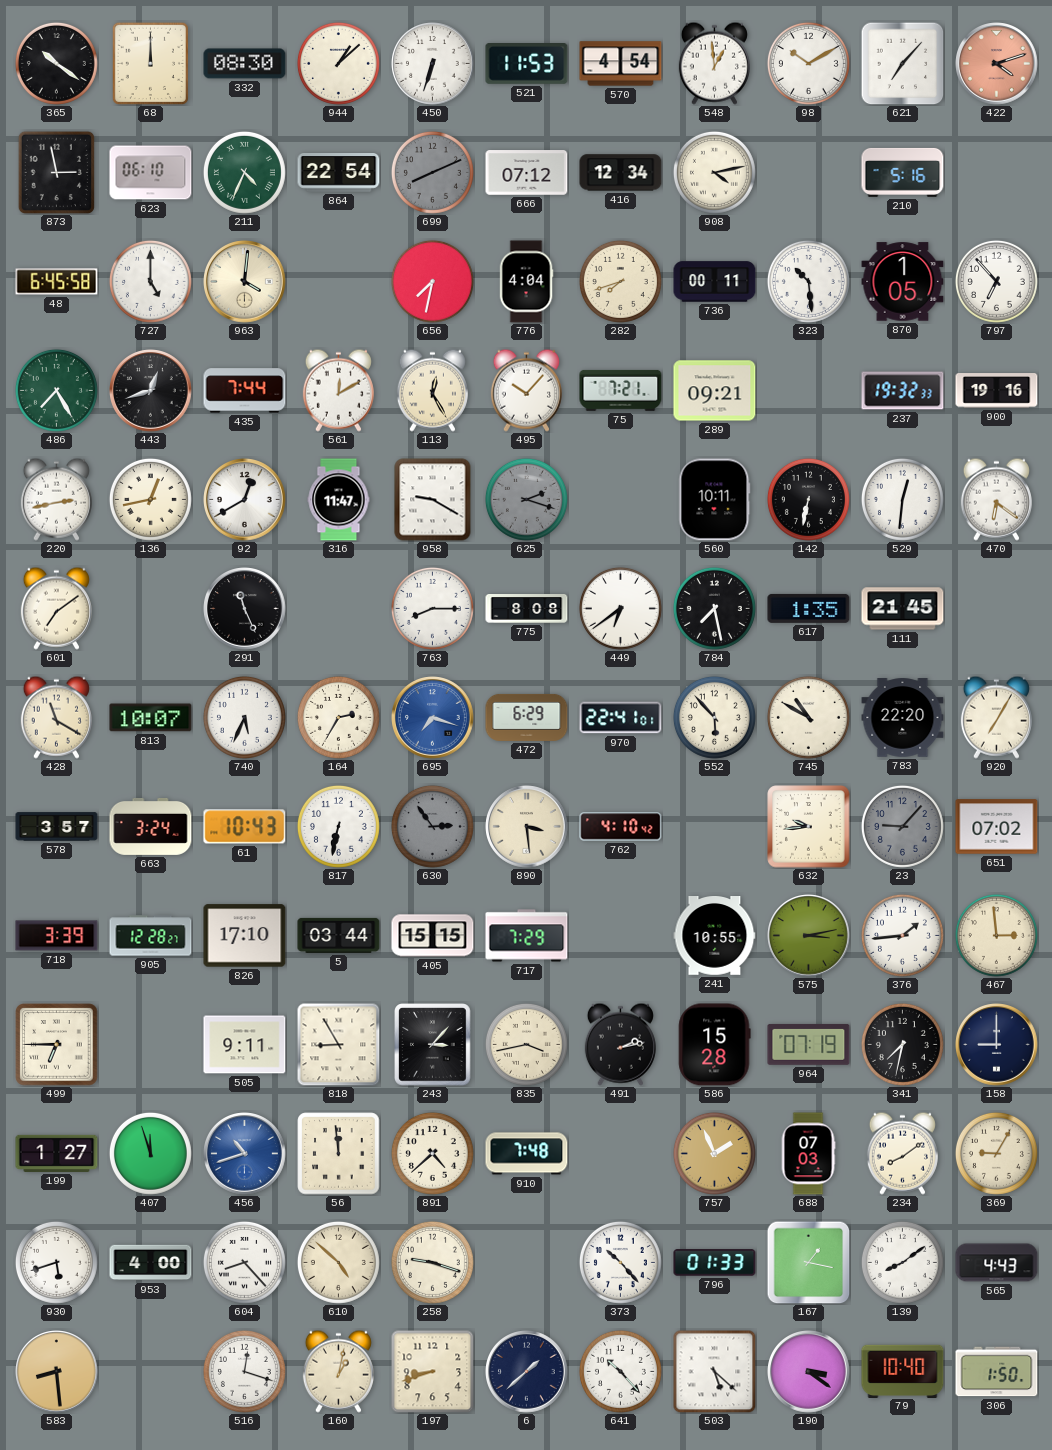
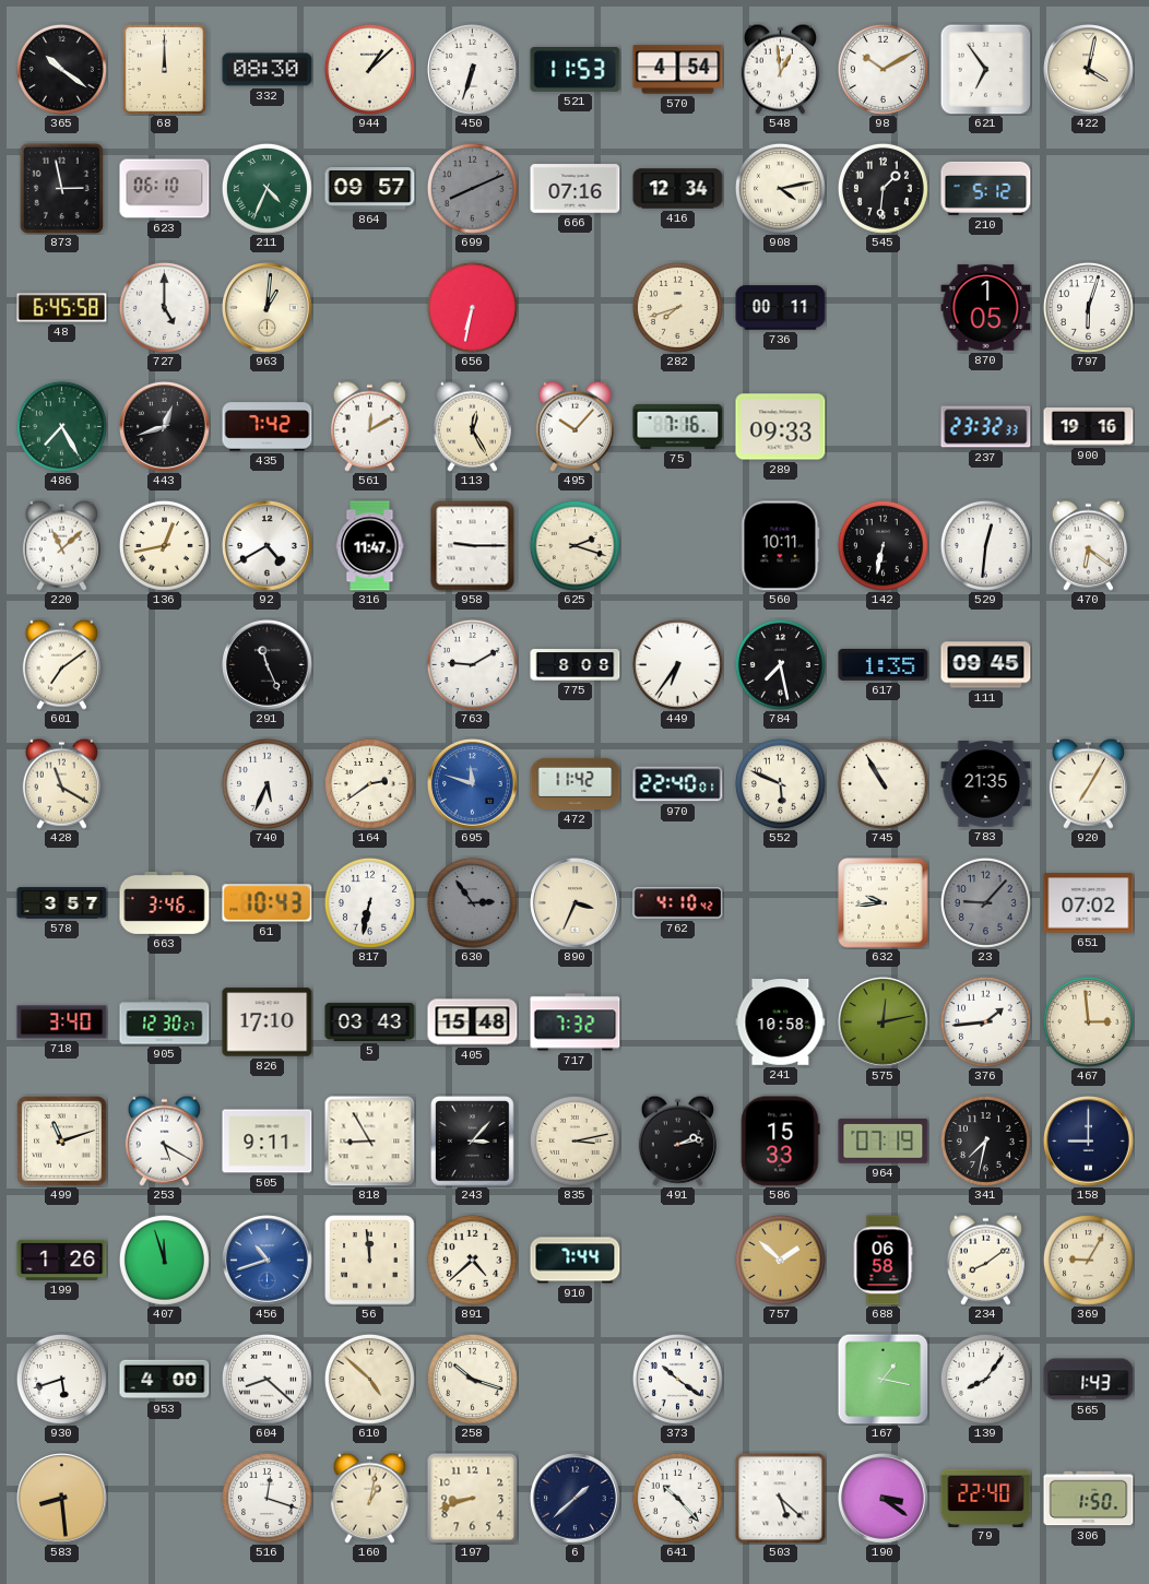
621: 7:07 -> 6:54
422: 4:12 -> 4:02
422 dial: salmon -> cream
864: 22:54 -> 09:57
666: 07:12 -> 07:16
545: none -> 1:31
210: 5:16 -> 5:12
963: 4:01 -> 1:01
656: 7:32 -> 6:32
776: 4:04 -> none
323: 10:29 -> none
797: 6:53 -> 6:03
435: 7:44 -> 7:42
75: 7:21 -> 7:16
289: 09:21 -> 09:33
237: 19:32 -> 23:32
220: 2:43 -> 11:08
92: 12:40 -> 4:40
958: 9:20 -> 9:15
625 dial: grey -> cream
763: 8:15 -> 9:10
449: 6:39 -> 6:36
111: 21:45 -> 09:45
813: 10:07 -> none
164: 2:35 -> 2:39
695: 7:18 -> 11:48
472: 6:29 -> 11:42
970: 22:41 -> 22:40
552: 5:53 -> 5:49
745: 10:50 -> 10:55
783: 22:20 -> 21:35
663: 3:24 -> 3:46
890: 3:29 -> 3:34
718: 3:39 -> 3:40
905: 12:28 -> 12:30
5: 03:44 -> 03:43
405: 15:15 -> 15:48
717: 7:29 -> 7:32
241: 10:55 -> 10:58
575: 3:13 -> 12:13
499: 6:45 -> 11:12
253: none -> 5:20
835: 3:43 -> 3:13
586: 15:28 -> 15:33
199: 1:27 -> 1:26
910: 7:48 -> 7:44
757: 1:56 -> 1:52
688: 07:03 -> 06:58
604: 8:23 -> 8:22
258: 9:18 -> 10:18
373: 10:23 -> 10:21
796: 01:33 -> none
139: 8:09 -> 8:06
565: 4:43 -> 1:43
79: 10:40 -> 22:40
